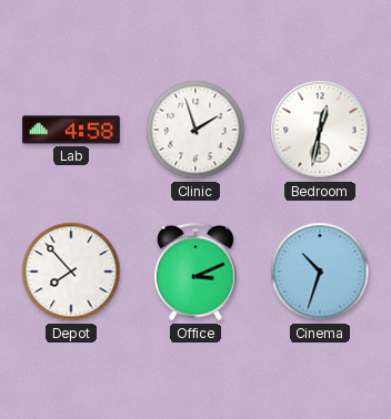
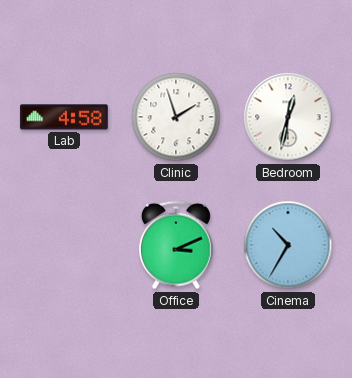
Depot: 7:53 -> none
Cinema: 10:33 -> 10:35
